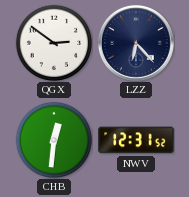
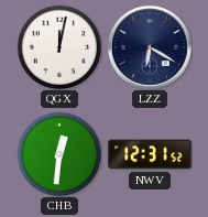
QGX: 2:51 -> 12:02
LZZ: 6:23 -> 6:20
